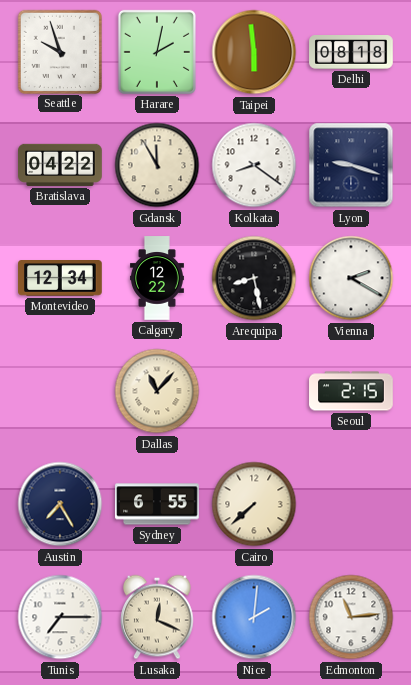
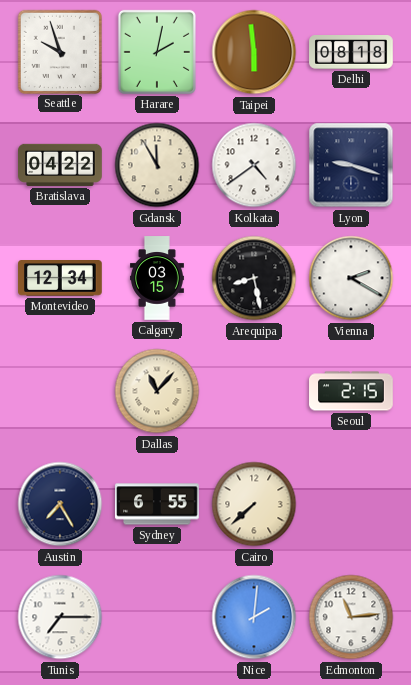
Kolkata: 8:21 -> 4:39
Calgary: 12:22 -> 03:15
Lusaka: 12:19 -> none
